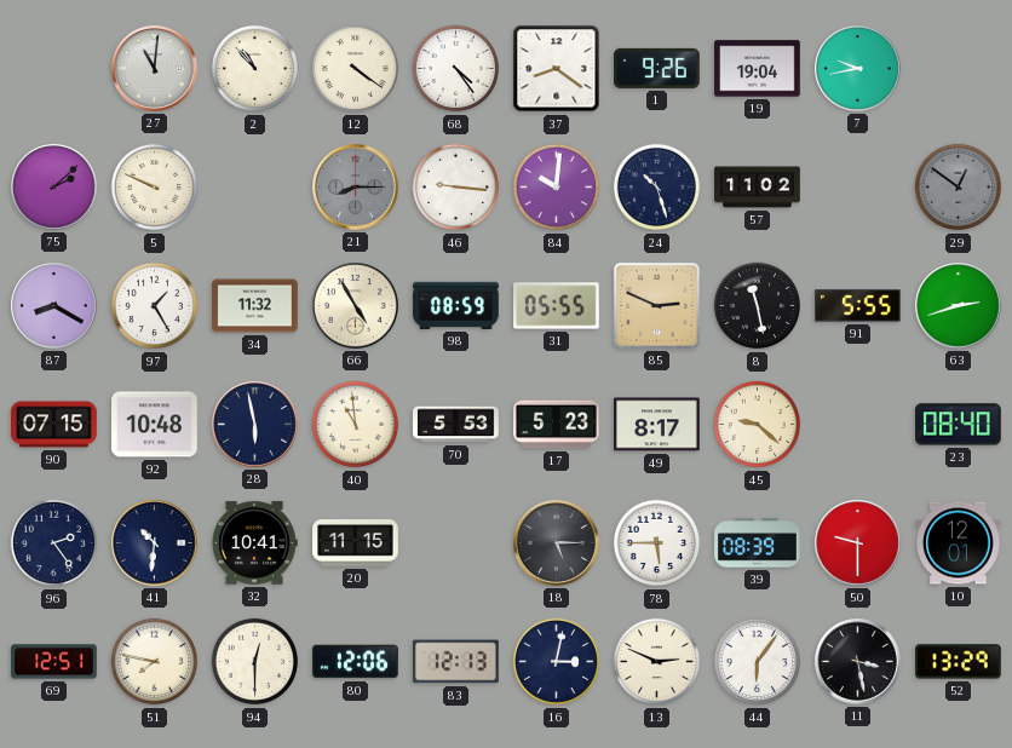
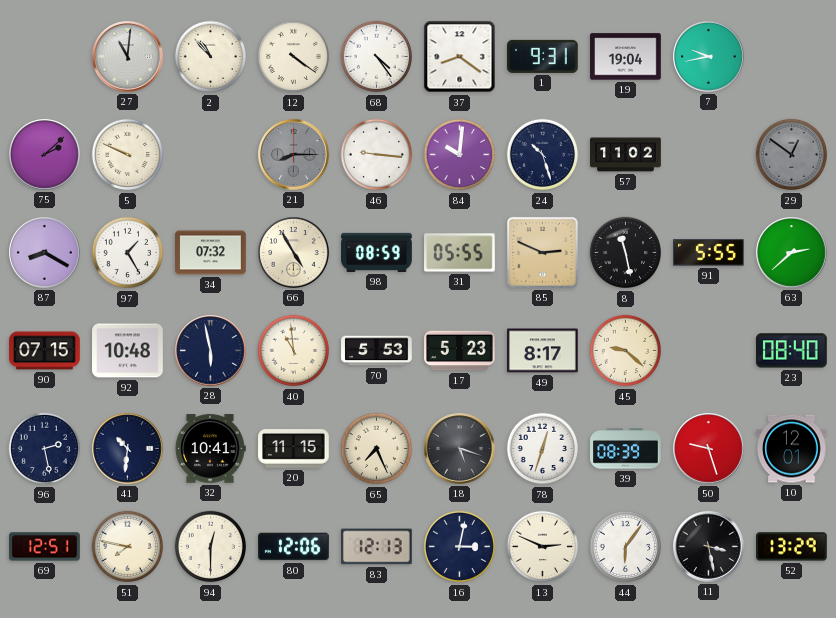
1: 9:26 -> 9:31
34: 11:32 -> 07:32
63: 2:42 -> 2:38
96: 2:24 -> 2:28
65: none -> 7:26
18: 5:15 -> 5:18
78: 5:45 -> 12:33
50: 9:30 -> 9:27
